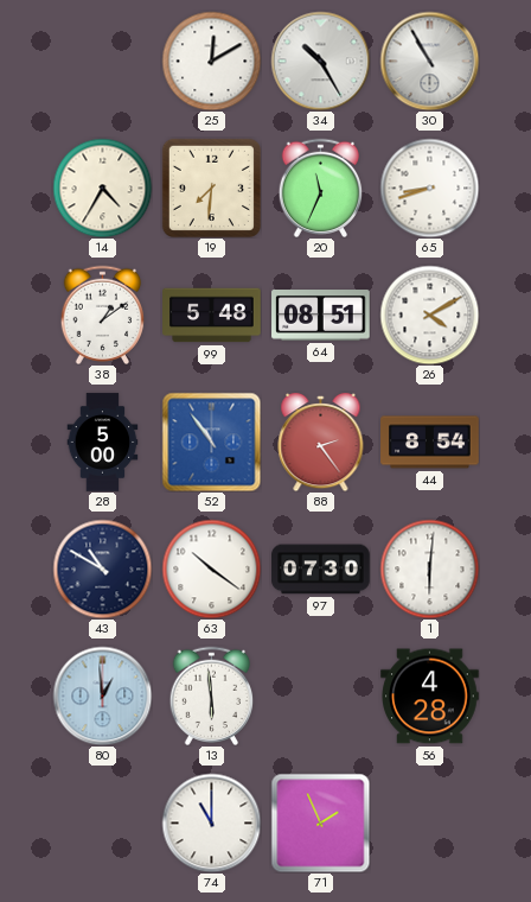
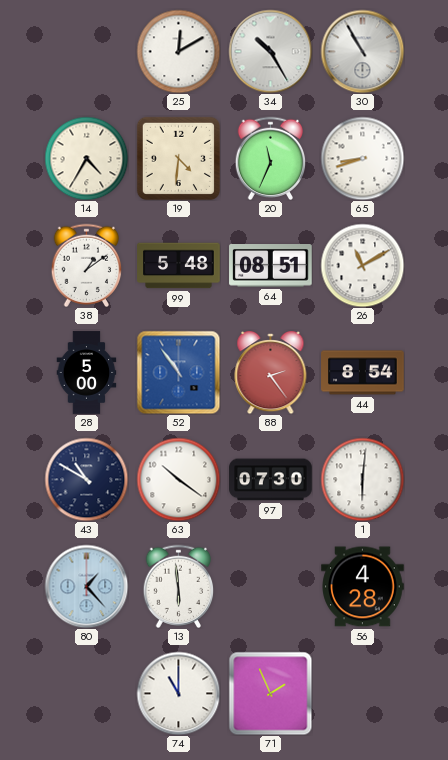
19: 7:31 -> 4:31
26: 4:10 -> 11:10
80: 12:59 -> 1:23
